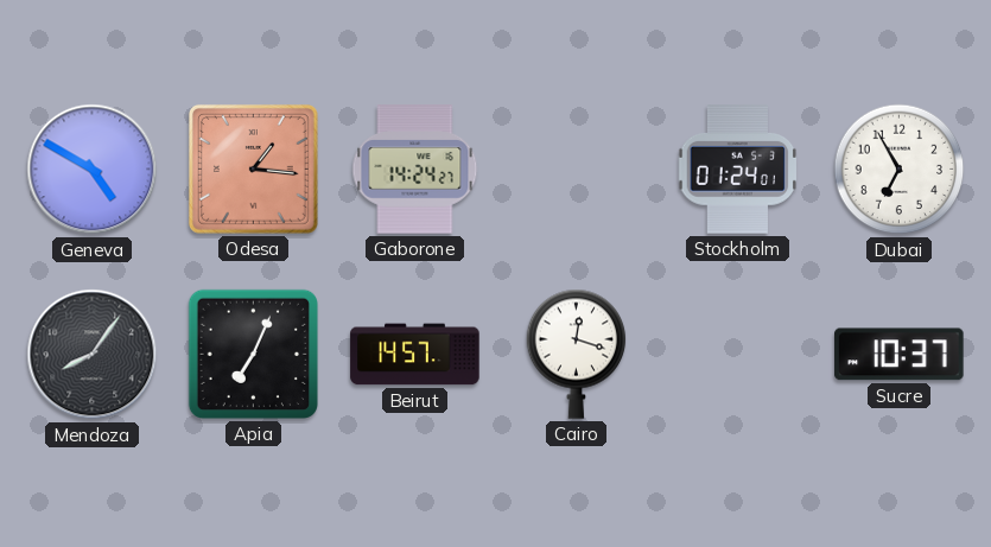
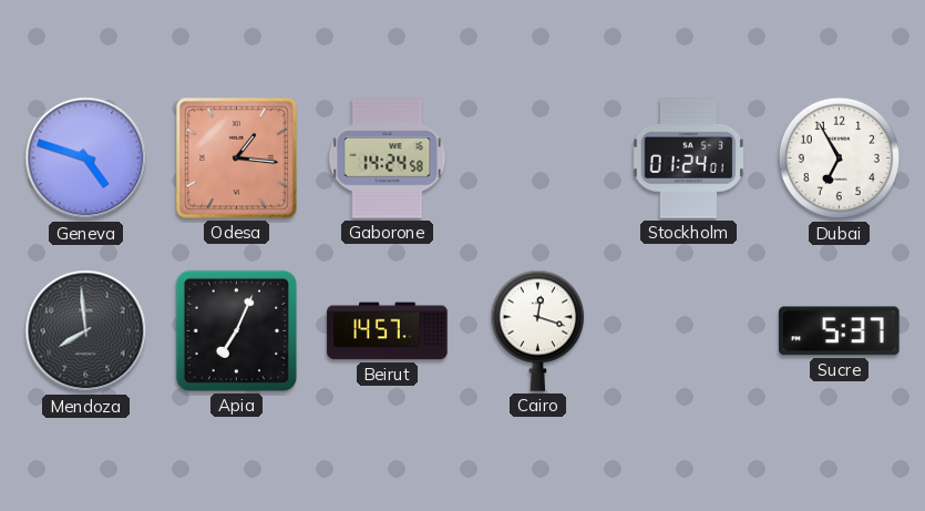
Geneva: 4:50 -> 4:48
Gaborone: 14:24:27 -> 14:24:58
Mendoza: 8:06 -> 7:59
Sucre: 10:37 -> 5:37
